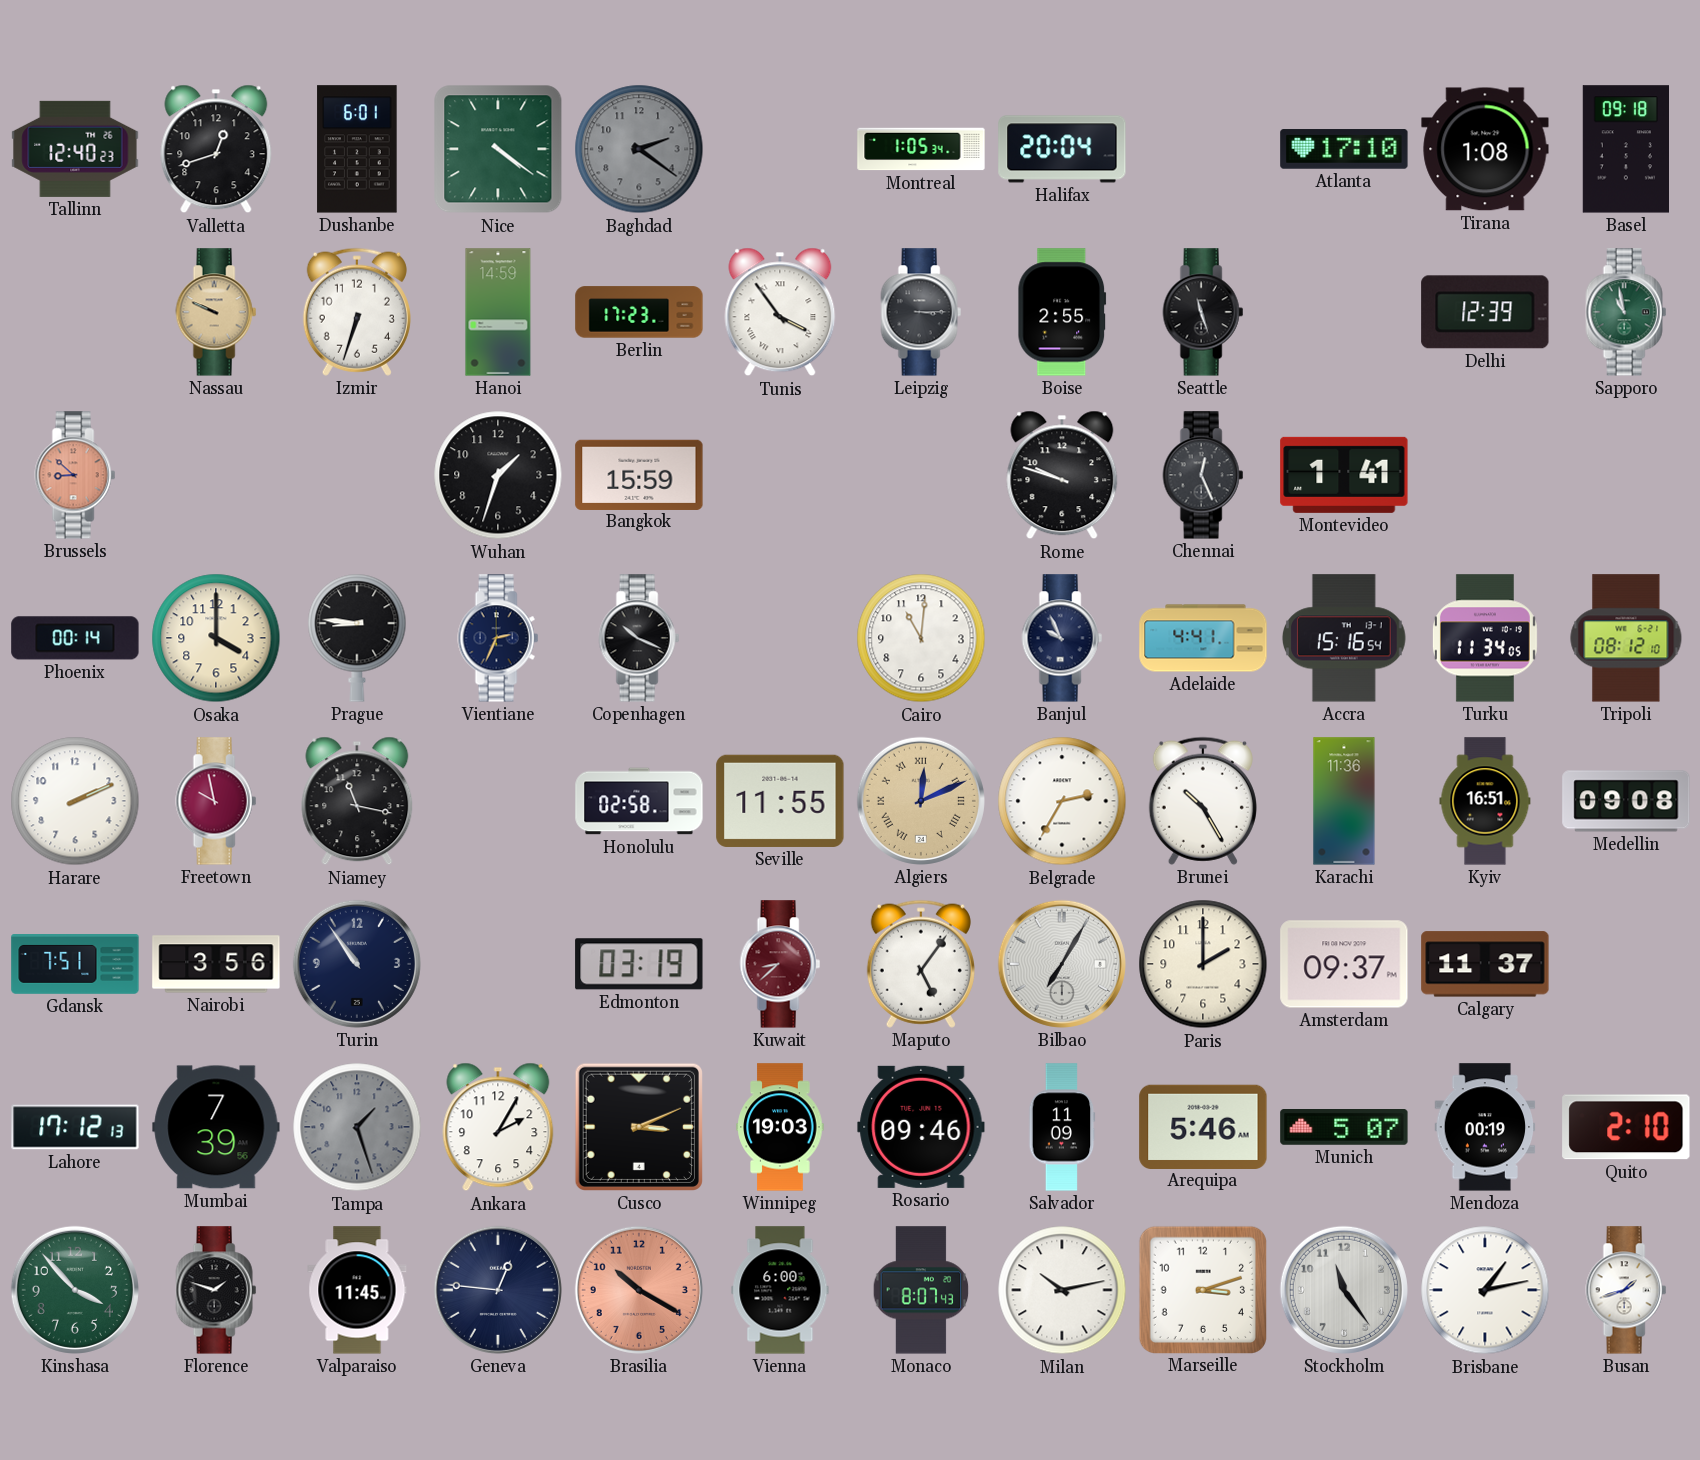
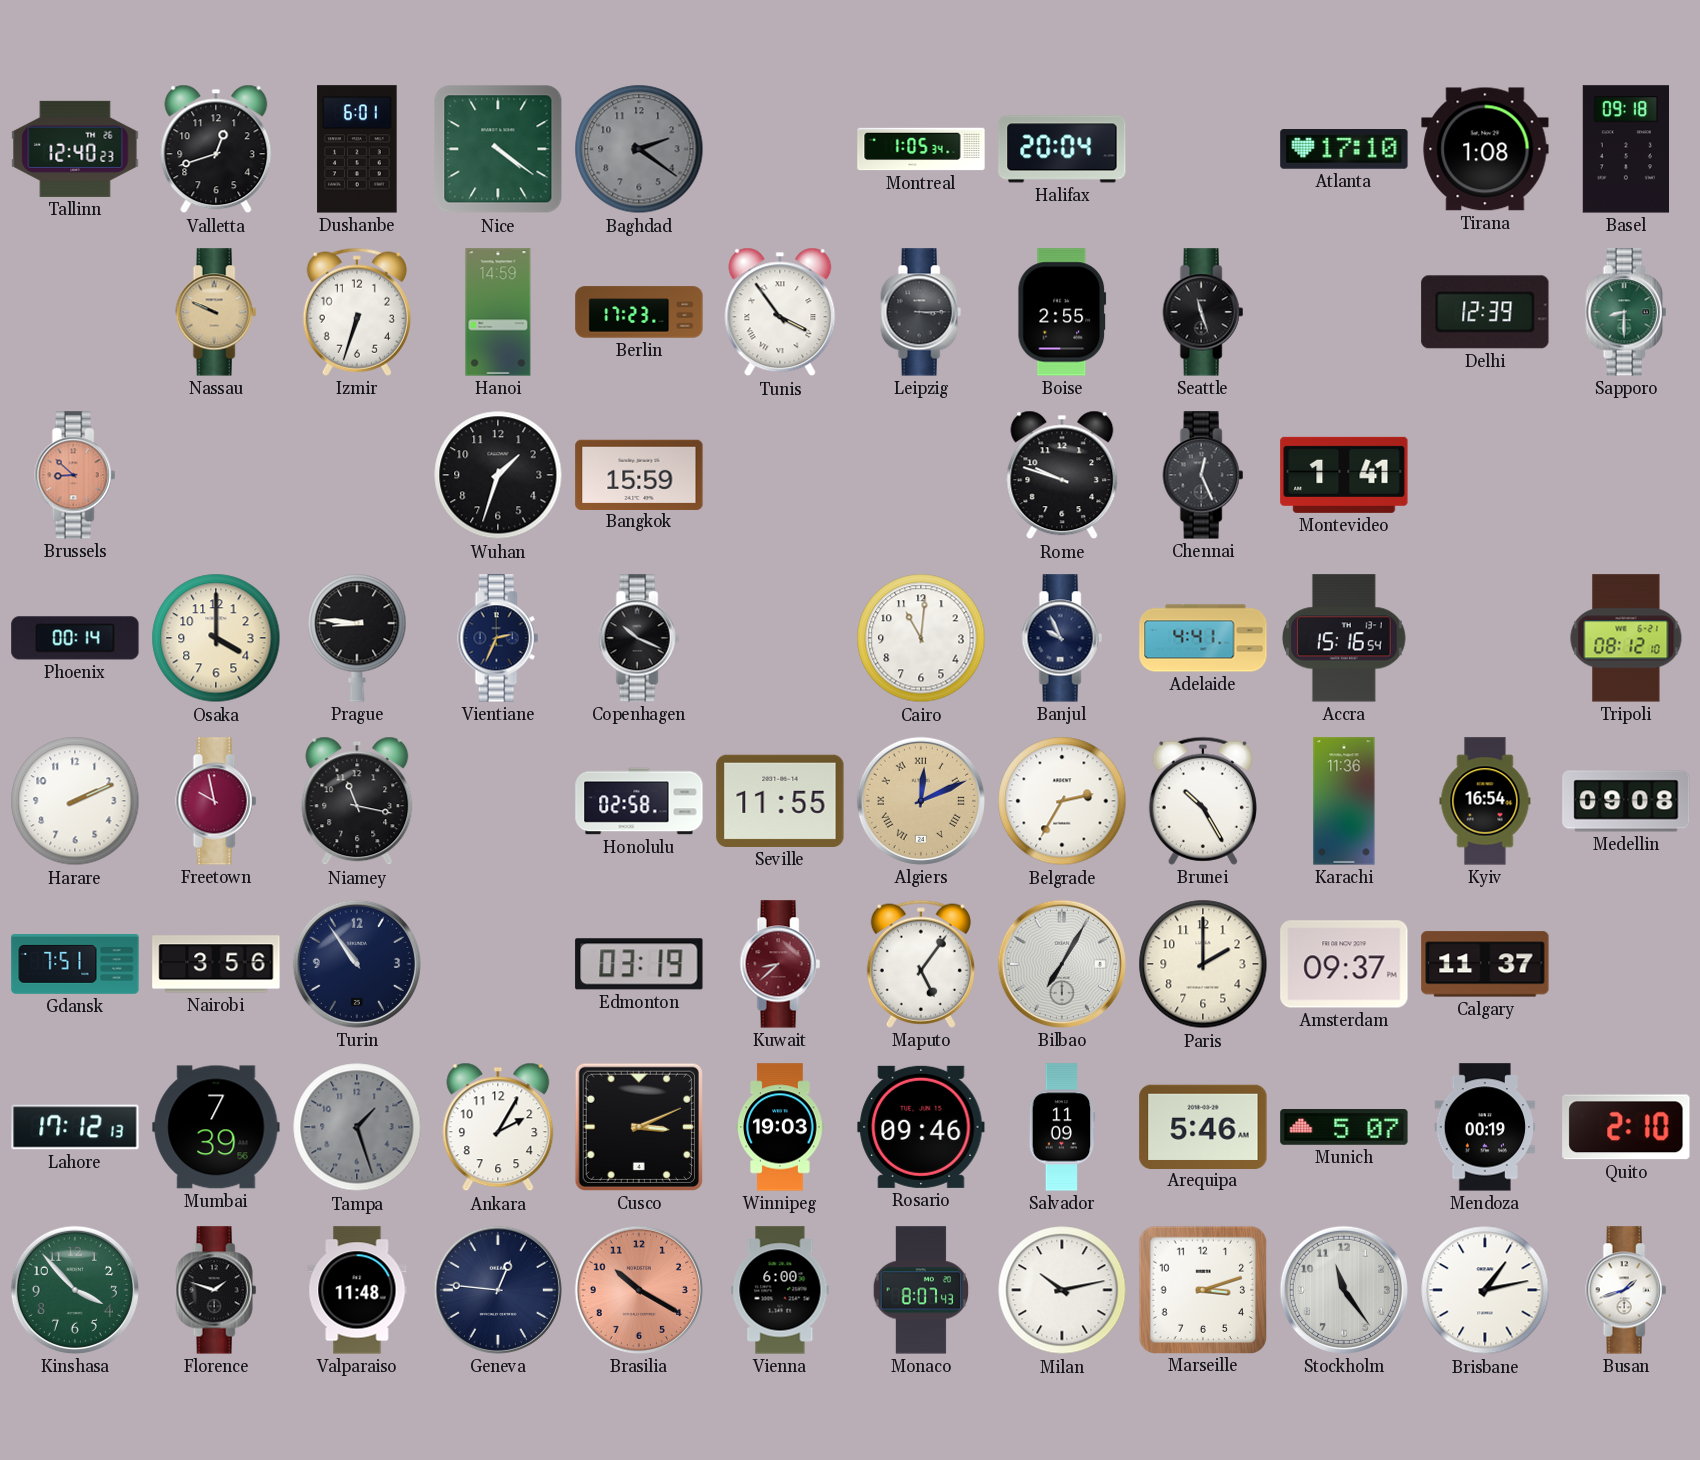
Sapporo: 10:58 -> 8:30
Turku: 11:34 -> none
Kyiv: 16:51 -> 16:54
Valparaiso: 11:45 -> 11:48
